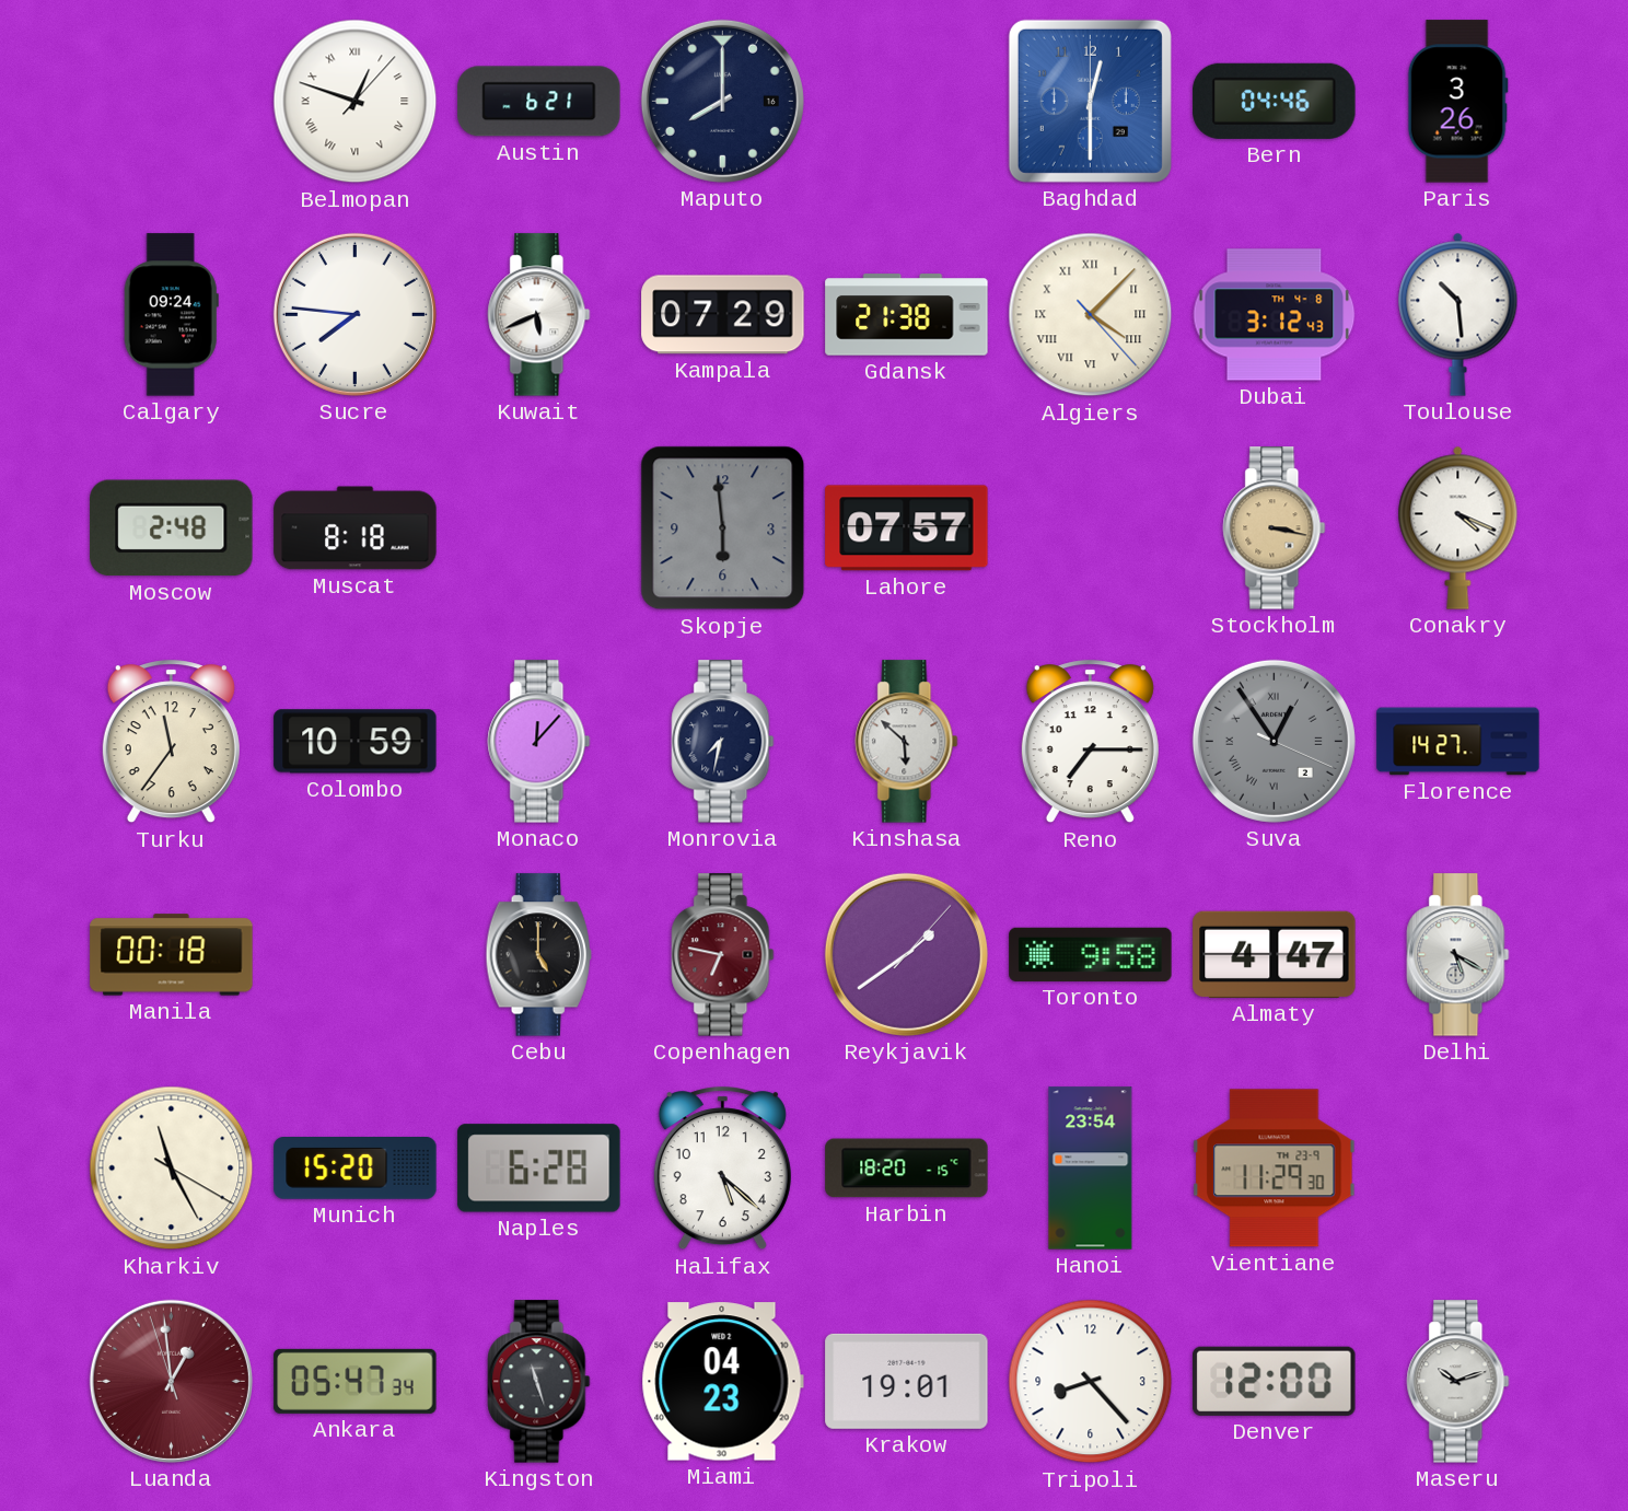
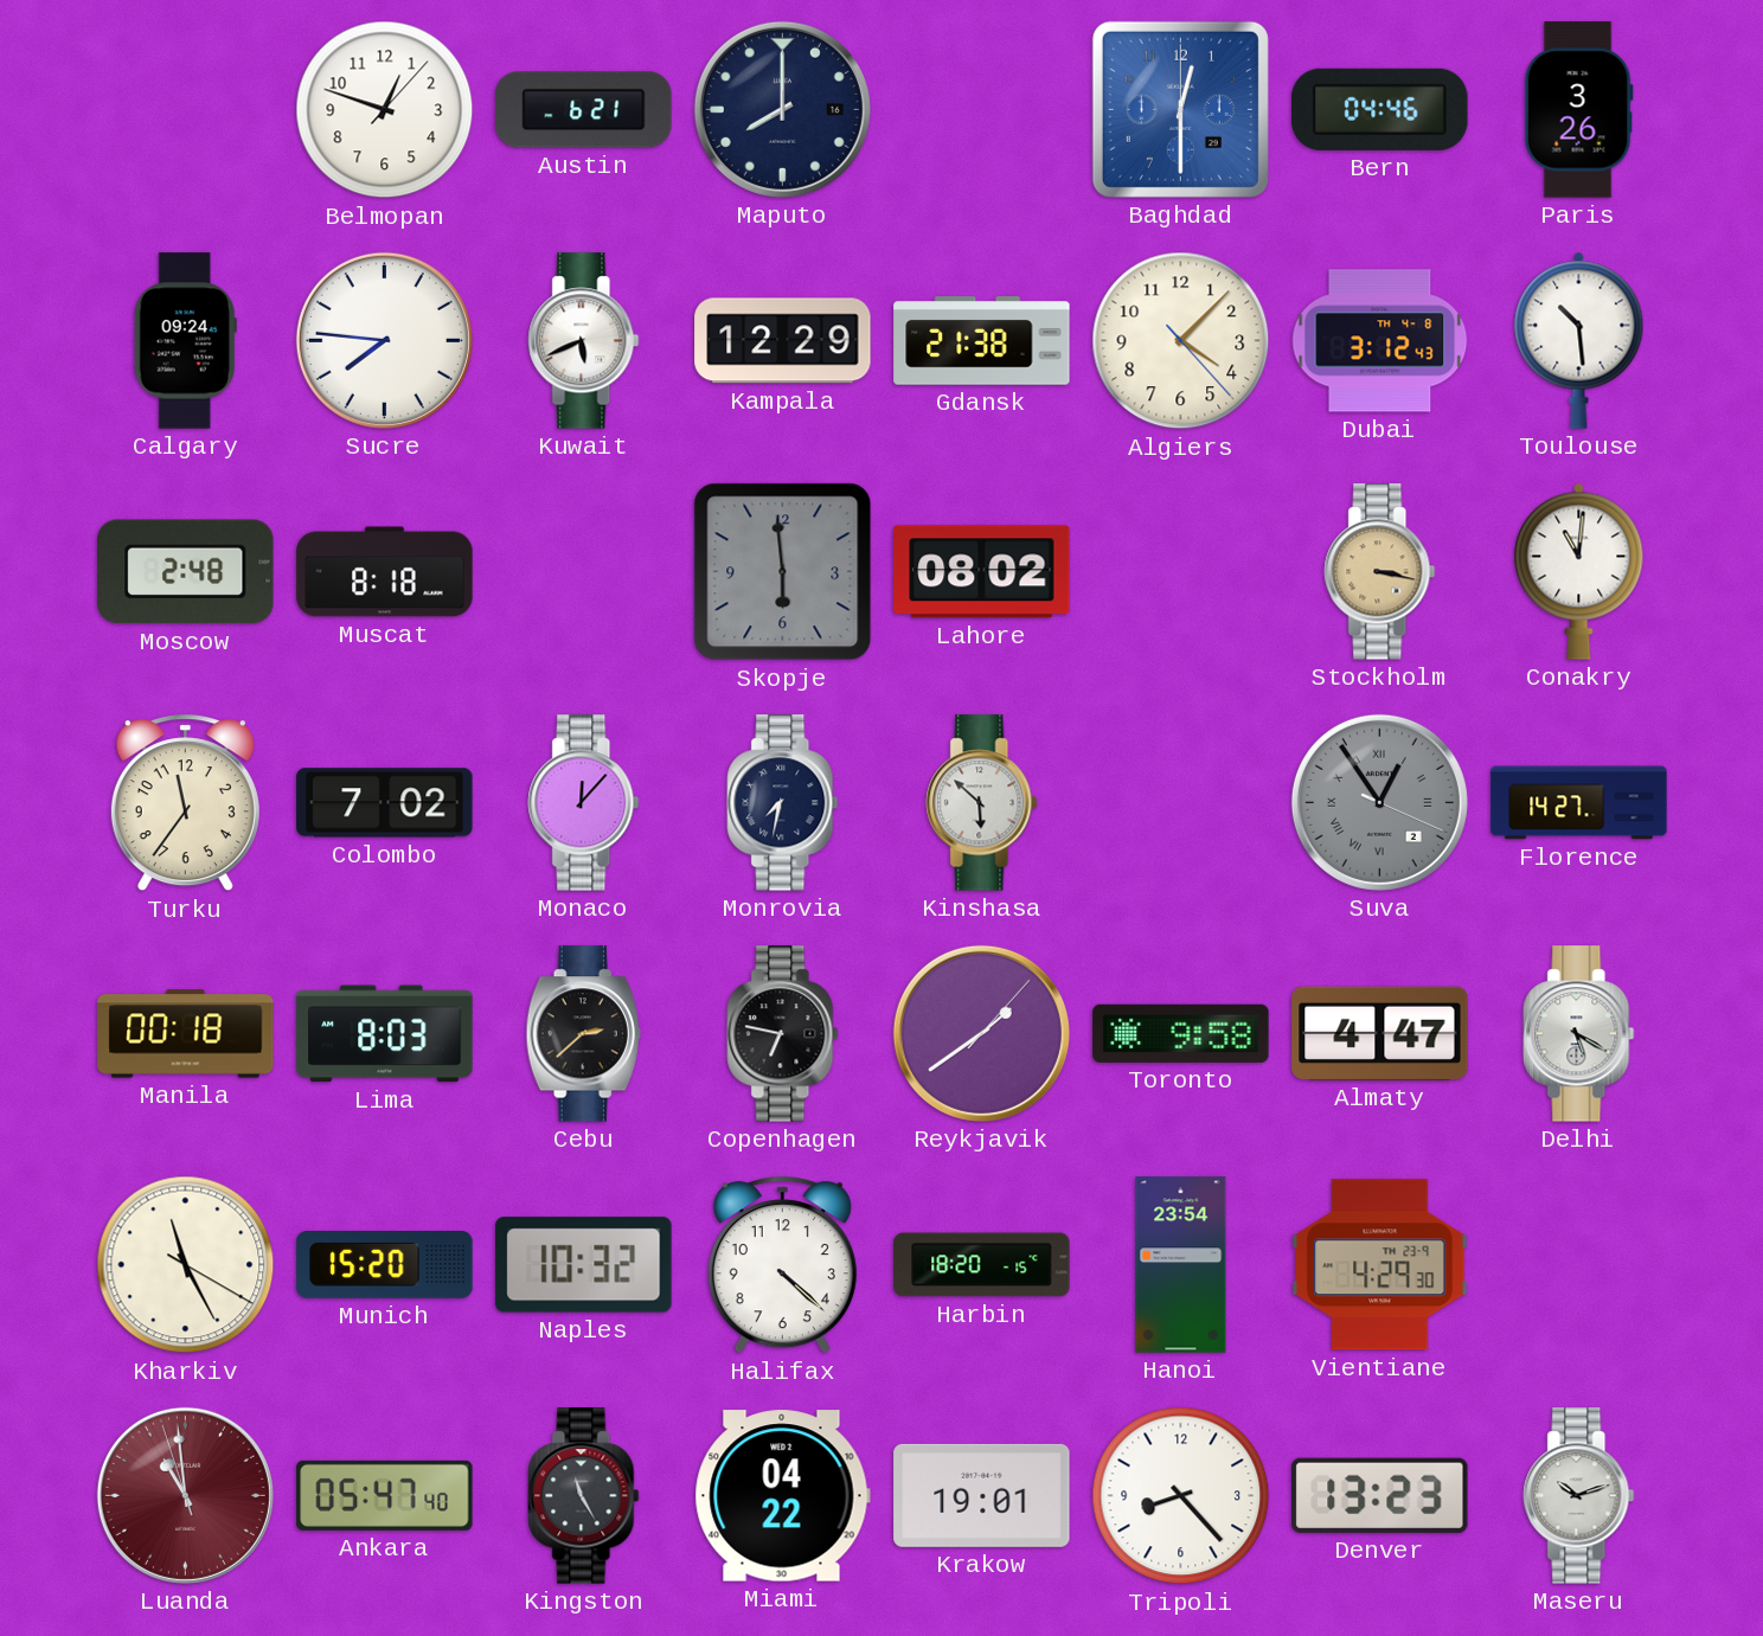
Belmopan numerals: Roman -> Arabic
Kampala: 07:29 -> 12:29
Algiers numerals: Roman -> Arabic
Lahore: 07:57 -> 08:02
Conakry: 4:19 -> 11:01
Colombo: 10:59 -> 7:02
Reno: 7:15 -> none
Lima: none -> 8:03
Cebu: 5:00 -> 2:38
Copenhagen dial: burgundy -> black
Naples: 6:28 -> 10:32
Halifax: 5:22 -> 4:22
Vientiane: 11:29 -> 4:29
Luanda: 12:58 -> 10:58
Ankara: 05:47:34 -> 05:47:40
Kingston: 11:27 -> 11:25
Miami: 04:23 -> 04:22
Denver: 12:00 -> 13:23
